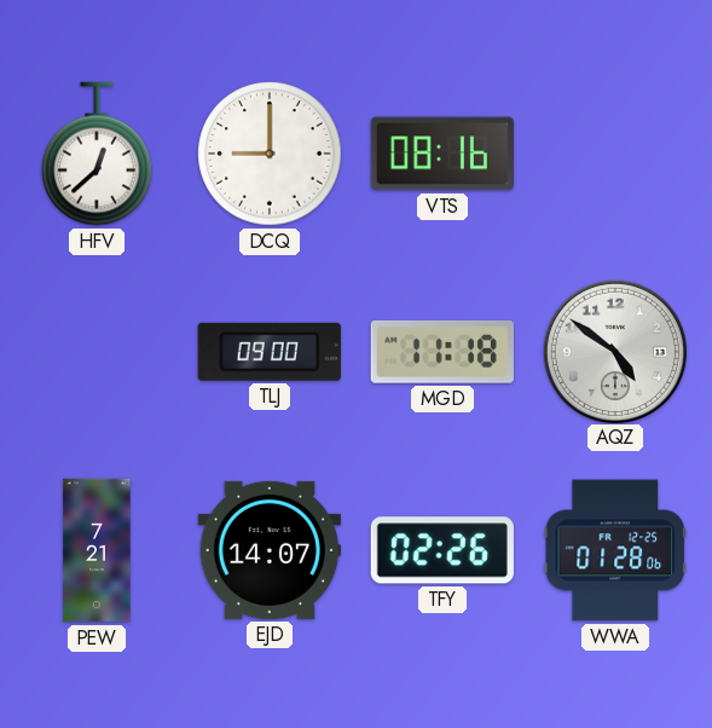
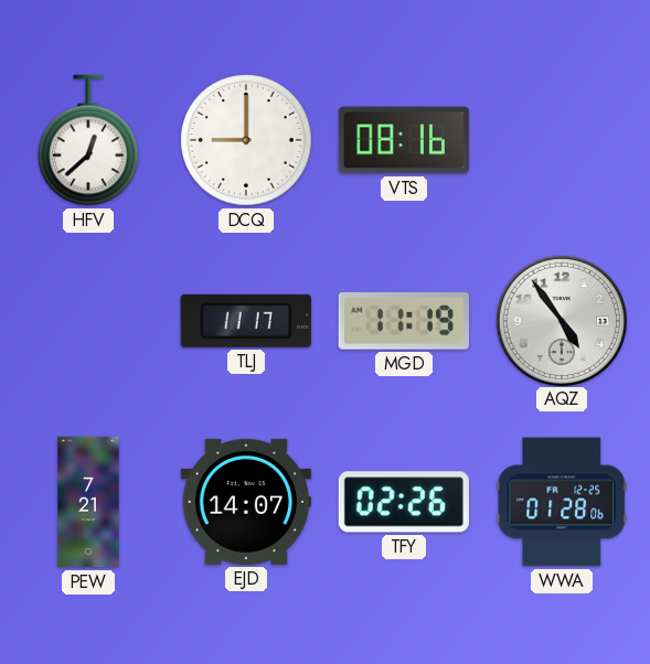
TLJ: 09:00 -> 11:17
MGD: 11:18 -> 11:19
AQZ: 4:51 -> 4:54
